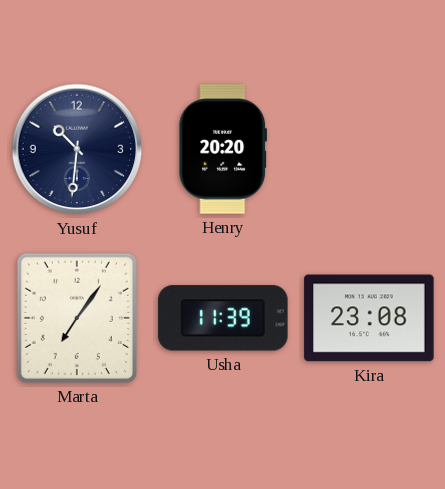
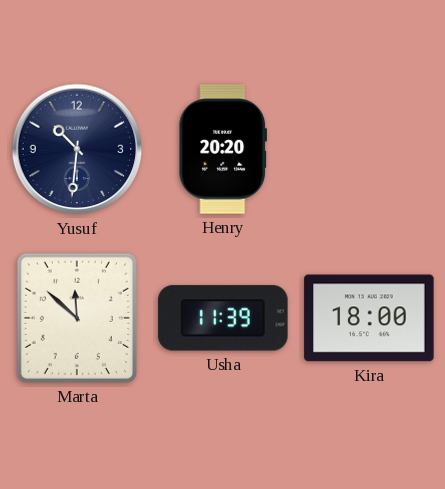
Marta: 7:06 -> 11:52
Kira: 23:08 -> 18:00
